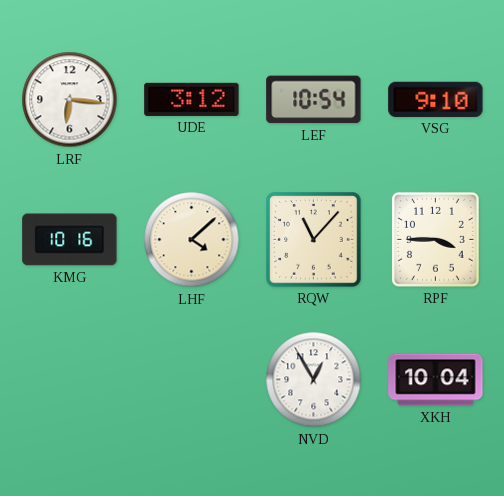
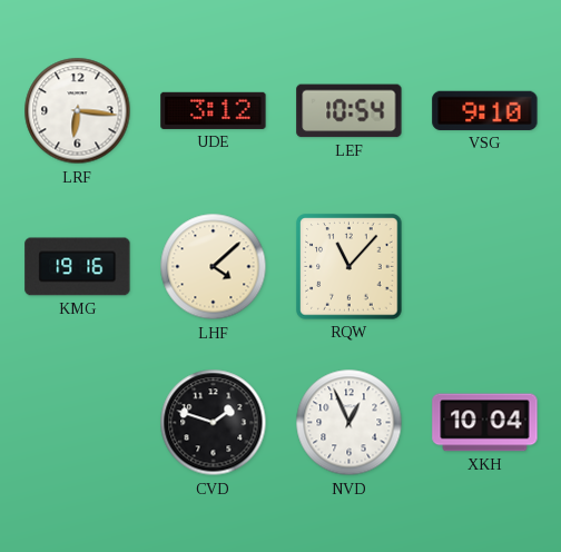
KMG: 10:16 -> 19:16
RPF: 3:45 -> none
CVD: none -> 1:48
NVD: 12:55 -> 12:56
